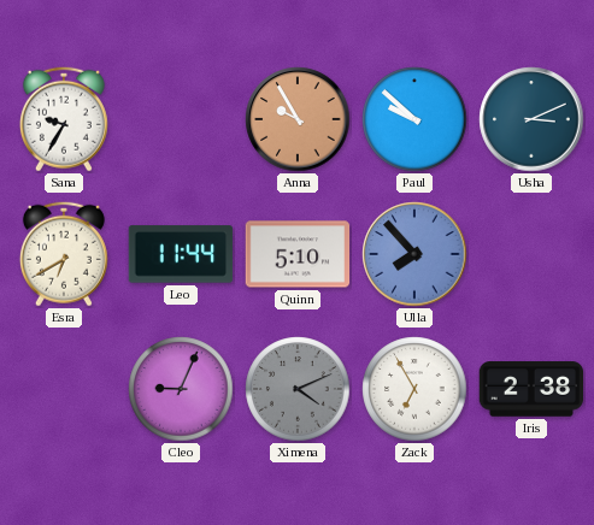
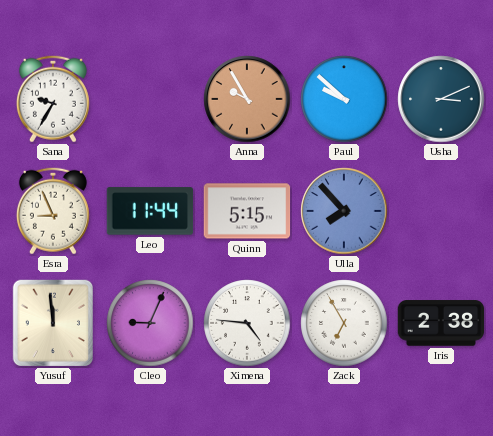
Esra: 6:40 -> 8:56
Quinn: 5:10 -> 5:15
Yusuf: none -> 11:59
Ximena: 4:11 -> 4:46
Ximena dial: grey -> white
